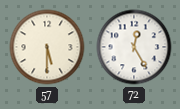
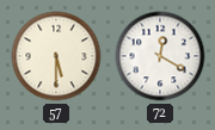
72: 12:25 -> 12:20
